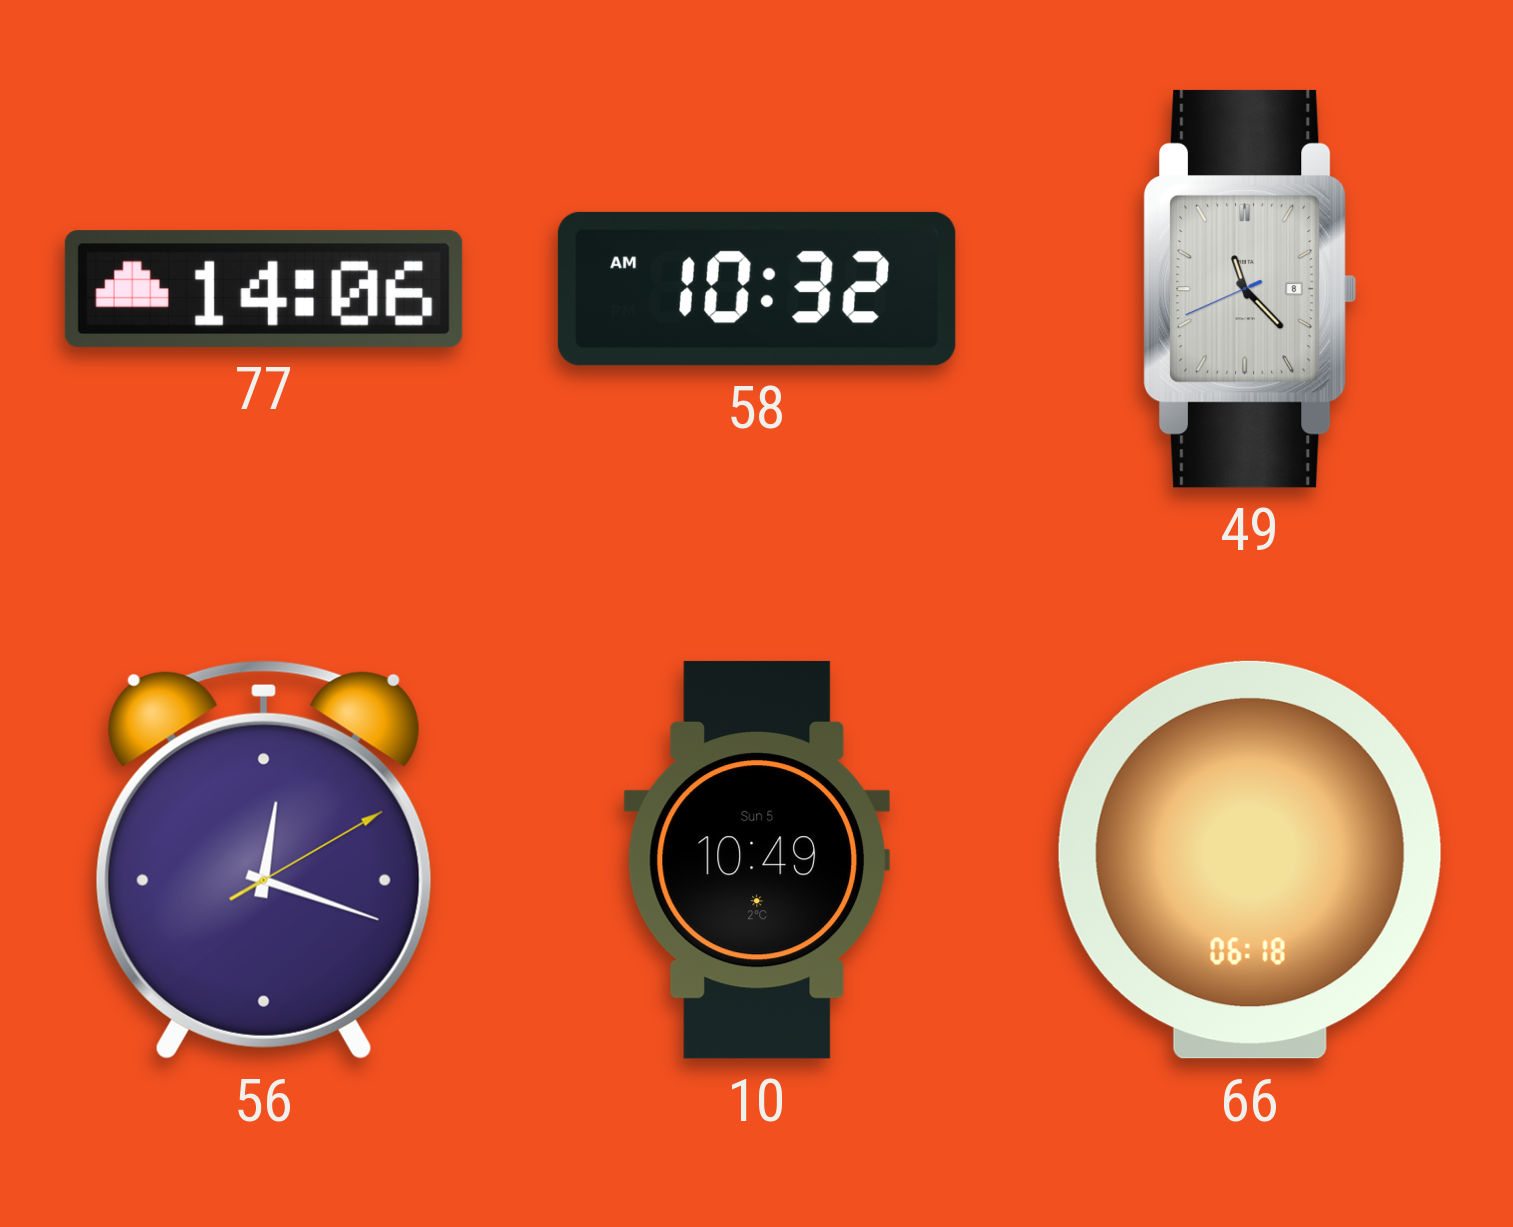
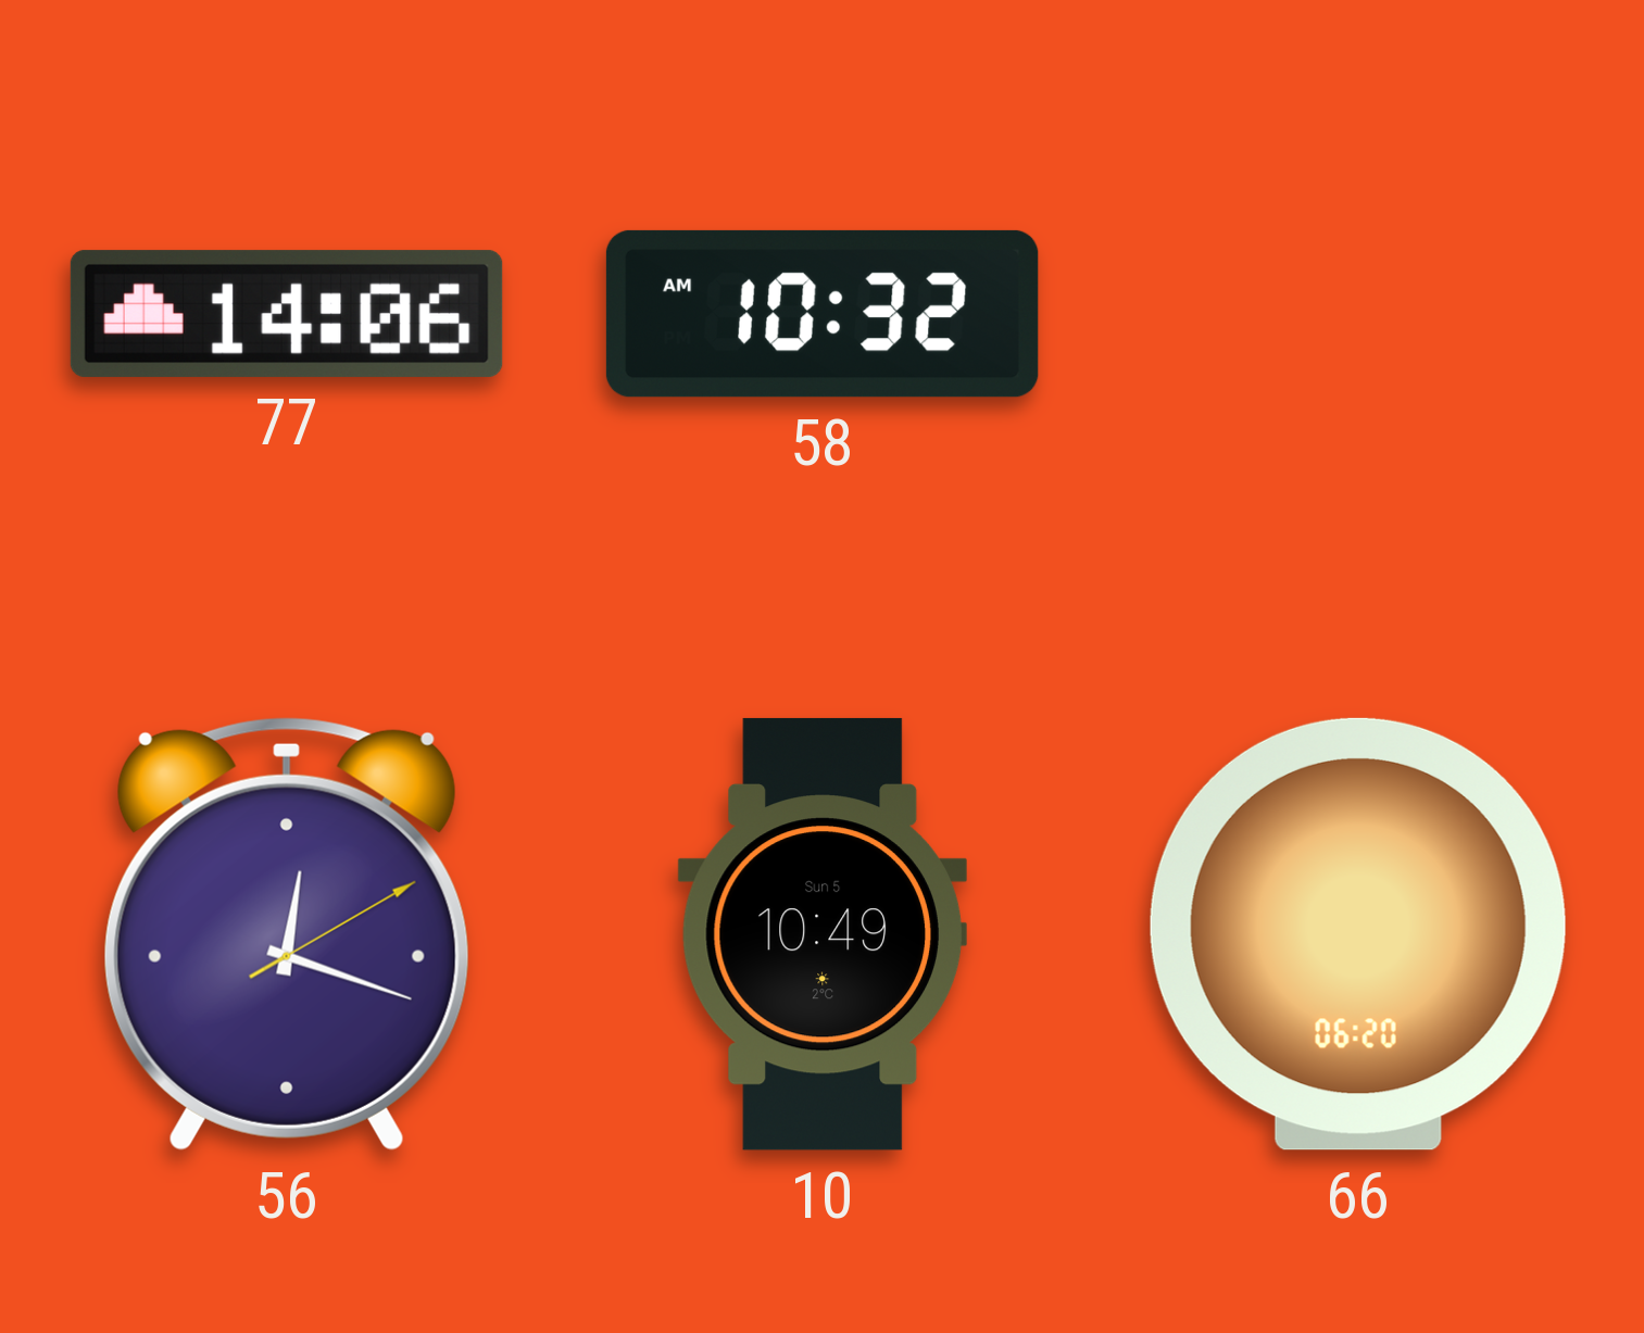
49: 11:22 -> none
66: 06:18 -> 06:20
